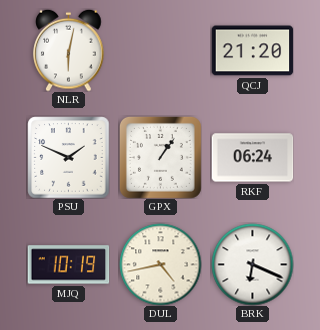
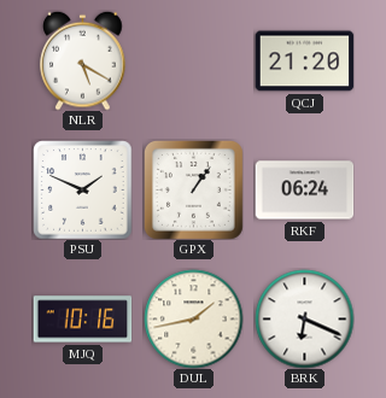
NLR: 6:02 -> 5:20
MJQ: 10:19 -> 10:16
DUL: 4:43 -> 1:43
